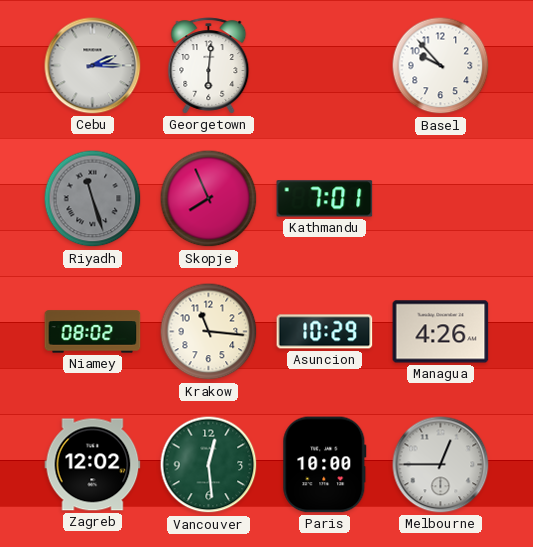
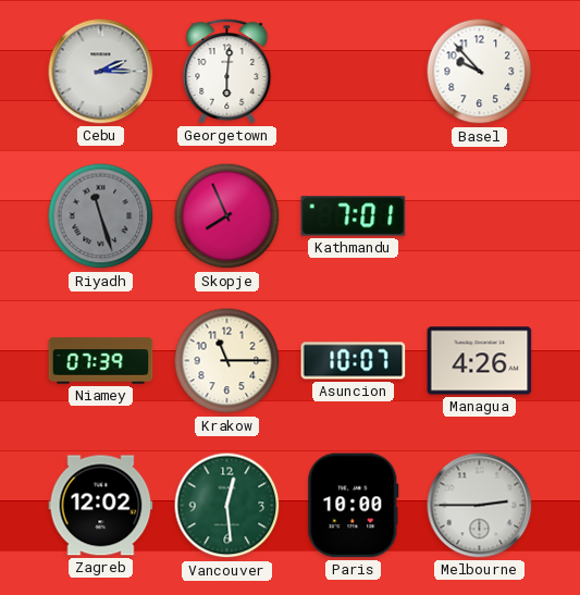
Niamey: 08:02 -> 07:39
Krakow: 11:16 -> 11:15
Asuncion: 10:29 -> 10:07
Melbourne: 12:45 -> 2:45
